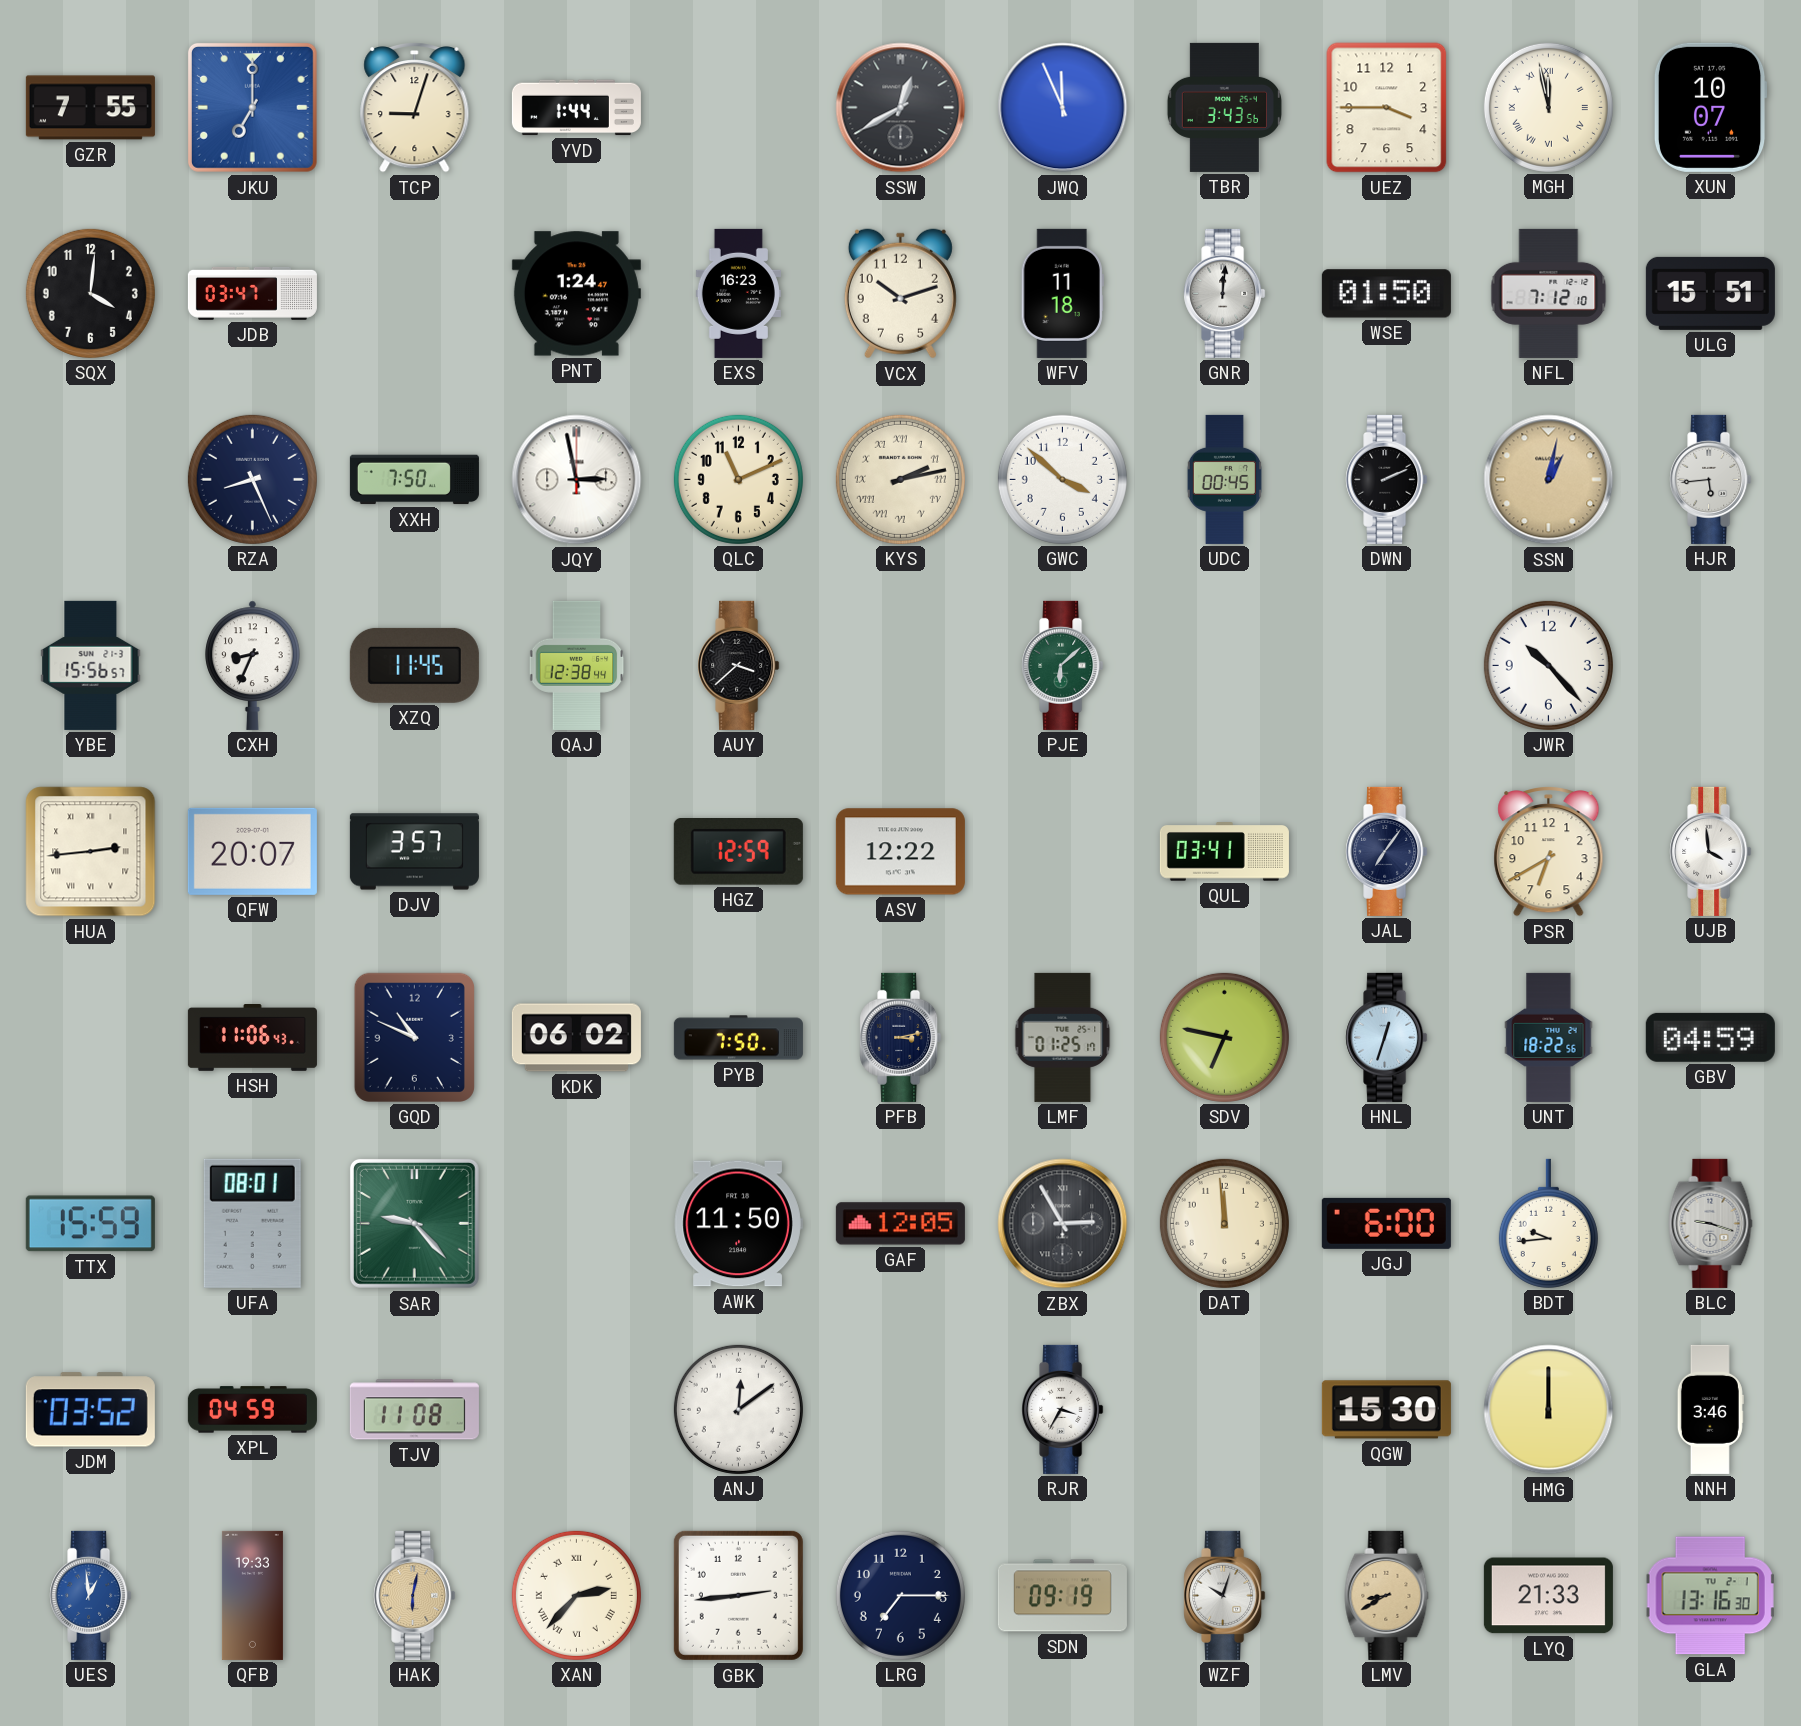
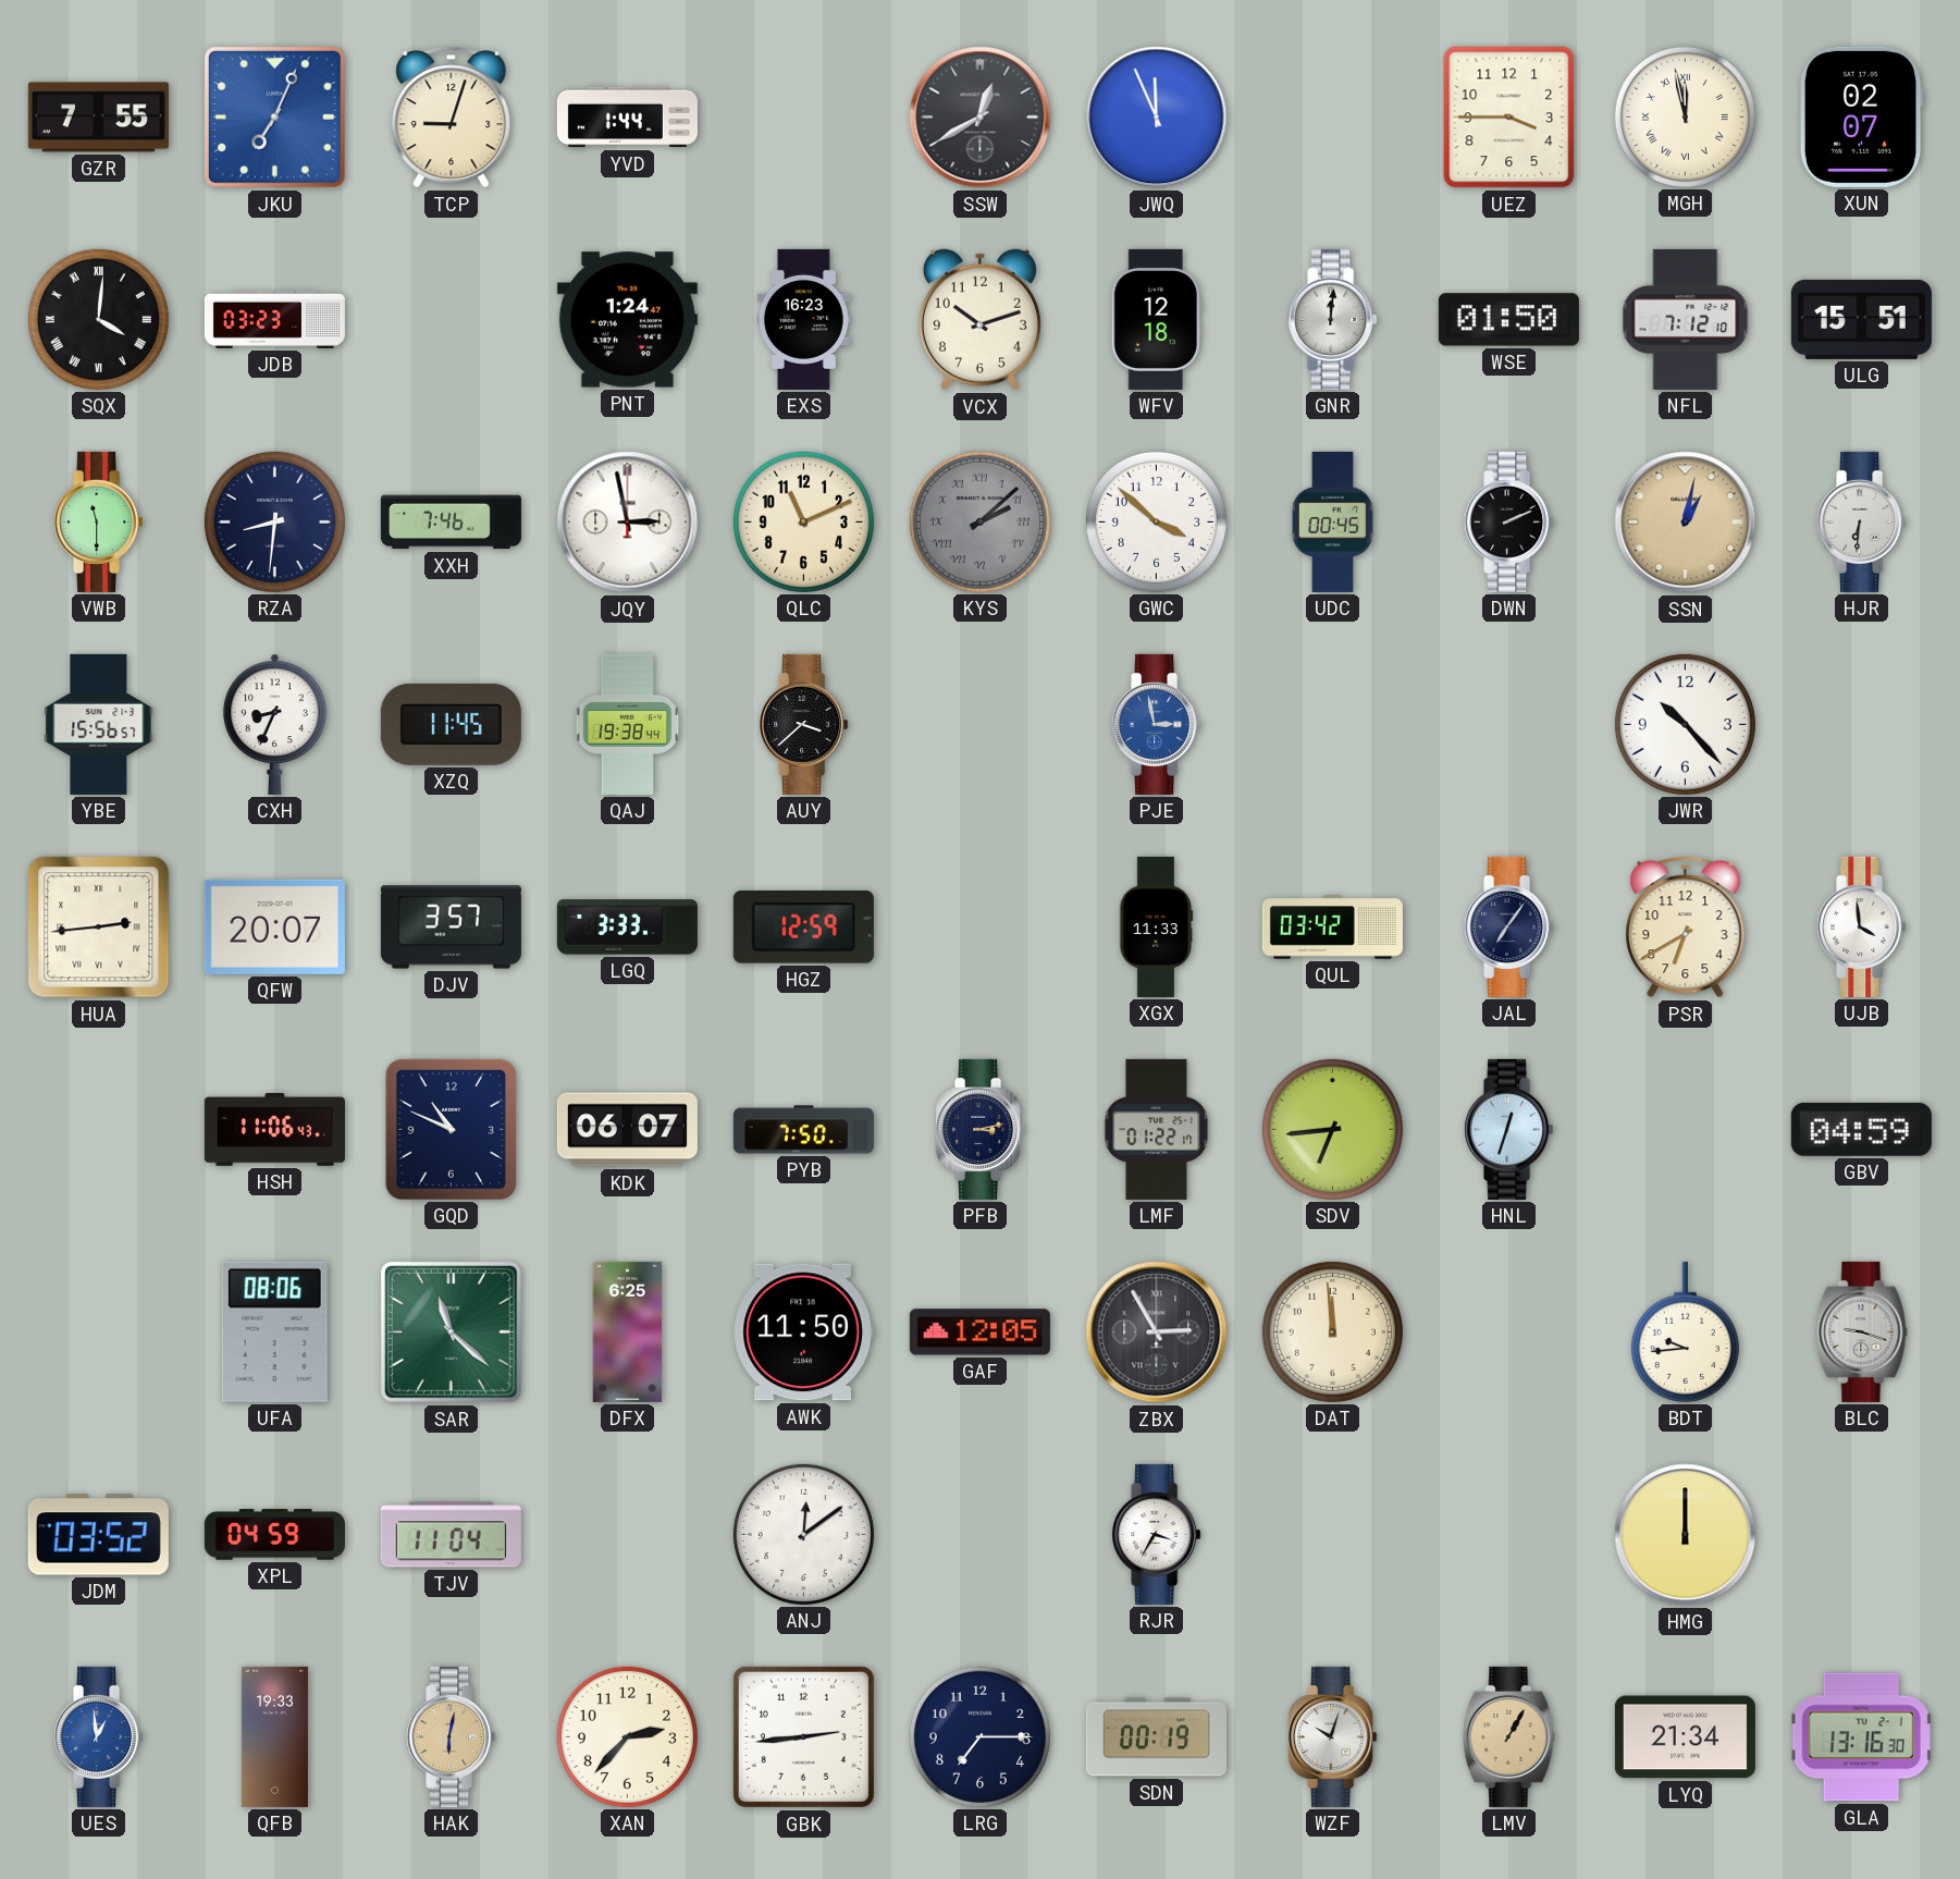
JKU: 7:00 -> 7:04
TBR: 3:43 -> none
XUN: 10:07 -> 02:07
SQX numerals: Arabic -> Roman
JDB: 03:47 -> 03:23
WFV: 11:18 -> 12:18
VWB: none -> 11:30
RZA: 8:26 -> 8:31
XXH: 7:50 -> 7:46
KYS: 2:13 -> 2:08
KYS dial: cream -> grey
HJR: 5:44 -> 6:31
QAJ: 12:38 -> 19:38
PJE: 6:08 -> 2:58
PJE dial: green -> blue
LGQ: none -> 3:33
ASV: 12:22 -> none
XGX: none -> 11:33
QUL: 03:41 -> 03:42
KDK: 06:02 -> 06:07
LMF: 01:25 -> 01:22
SDV: 6:47 -> 6:44
UNT: 18:22 -> none
TTX: 15:59 -> none
UFA: 08:01 -> 08:06
SAR: 9:23 -> 11:22
DFX: none -> 6:25
JGJ: 6:00 -> none
TJV: 11:08 -> 11:04
QGW: 15:30 -> none
NNH: 3:46 -> none
XAN numerals: Roman -> Arabic
SDN: 09:19 -> 00:19
LMV: 8:40 -> 1:05
LYQ: 21:33 -> 21:34
